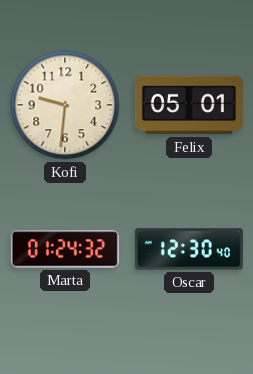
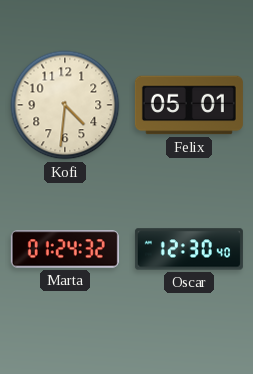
Kofi: 9:31 -> 4:31
